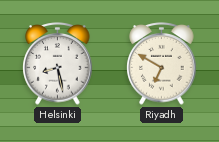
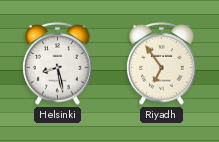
Riyadh: 6:50 -> 6:54
